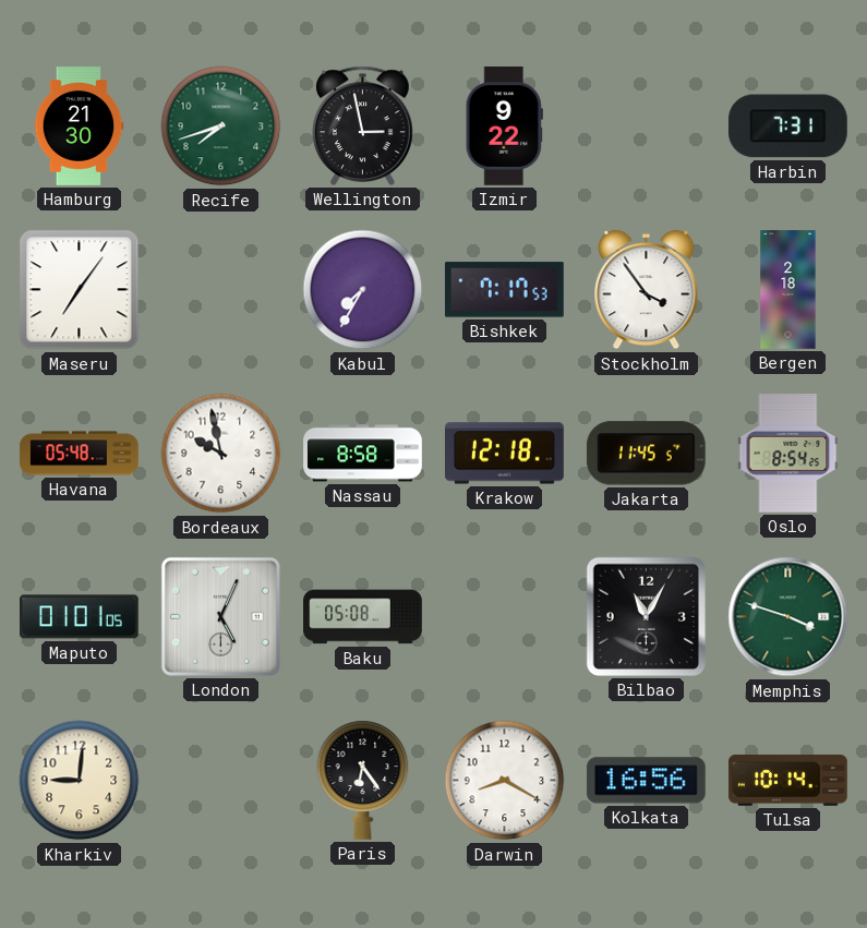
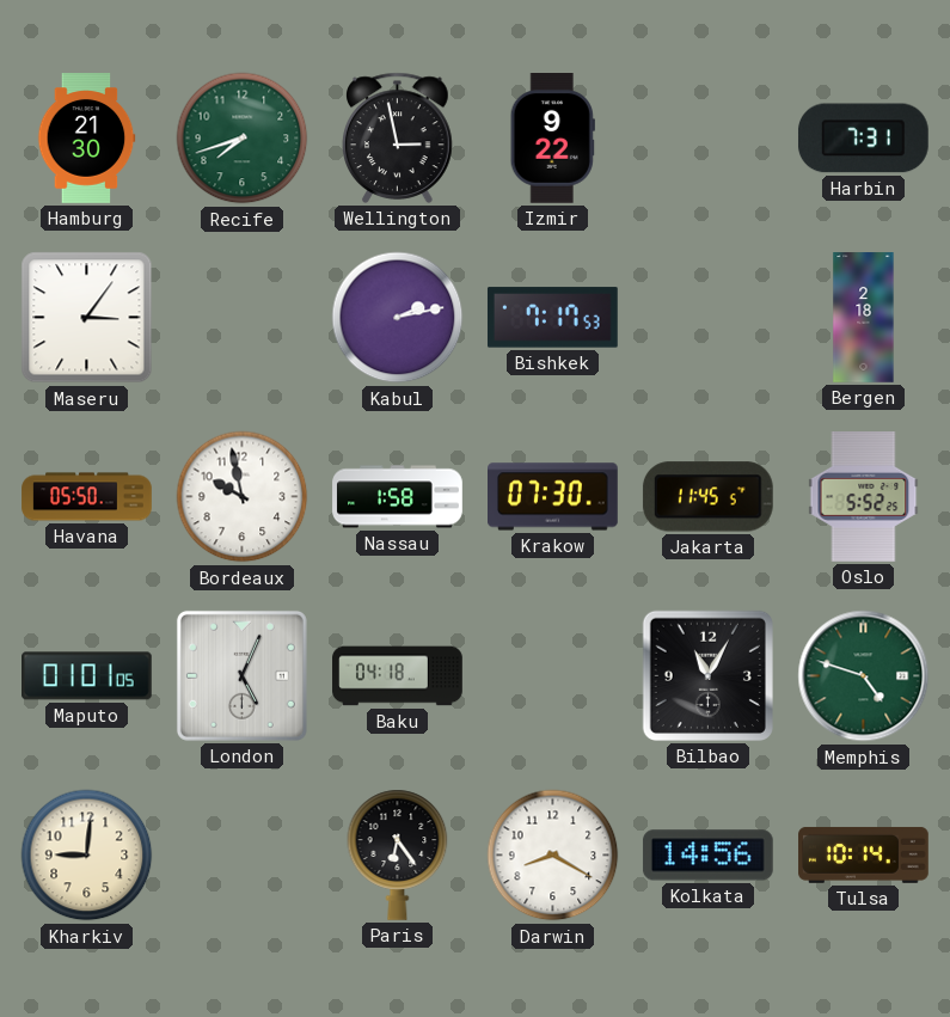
Maseru: 7:06 -> 3:06
Kabul: 7:35 -> 2:13
Stockholm: 3:54 -> none
Havana: 05:48 -> 05:50
Nassau: 8:58 -> 1:58
Krakow: 12:18 -> 07:30
Oslo: 8:54 -> 5:52
Baku: 05:08 -> 04:18
Memphis: 3:48 -> 4:48
Kolkata: 16:56 -> 14:56
